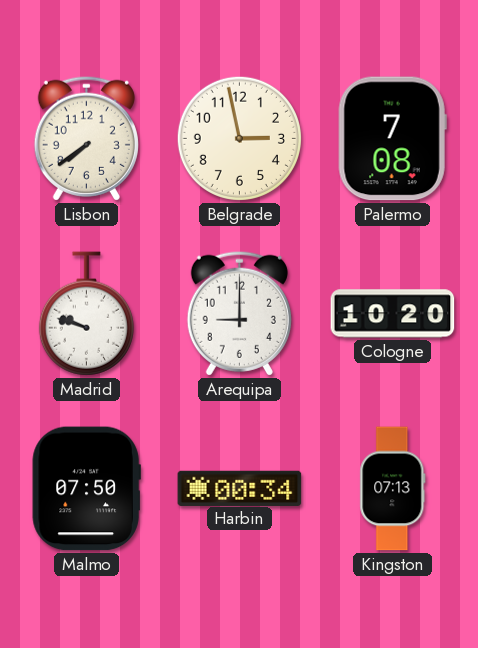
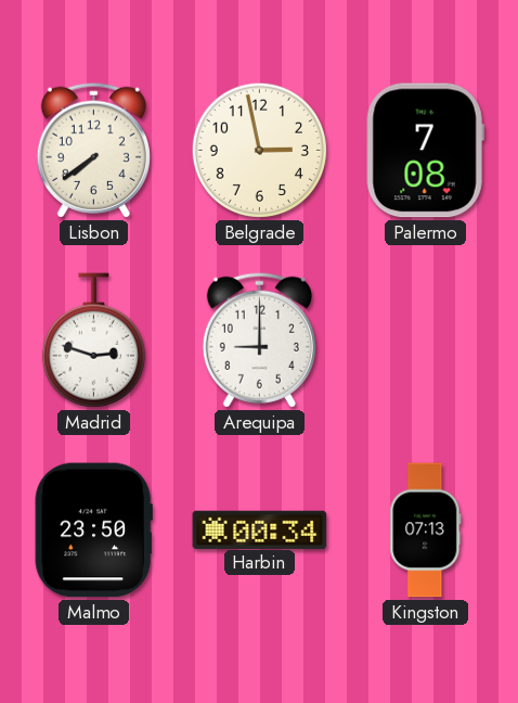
Madrid: 9:48 -> 2:48
Cologne: 10:20 -> none
Malmo: 07:50 -> 23:50
